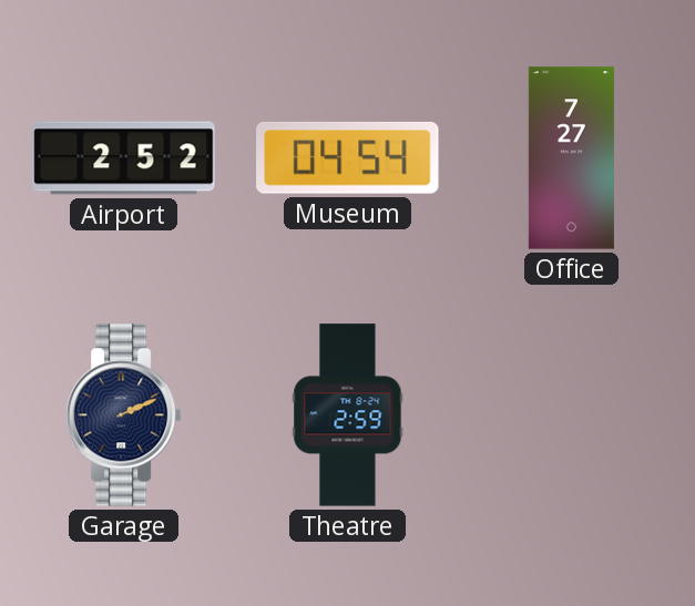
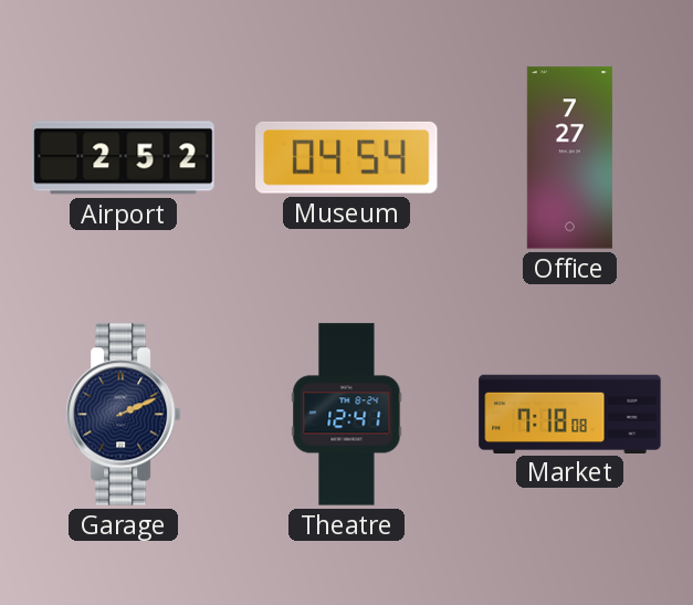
Theatre: 2:59 -> 12:41
Market: none -> 7:18
